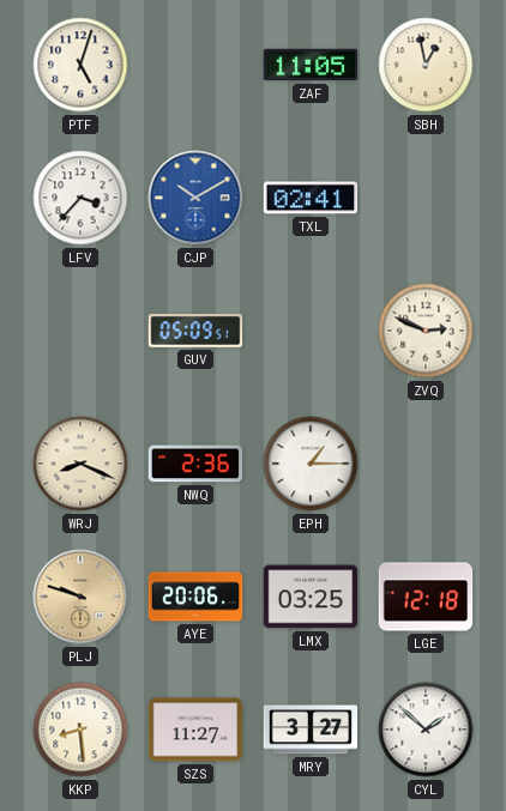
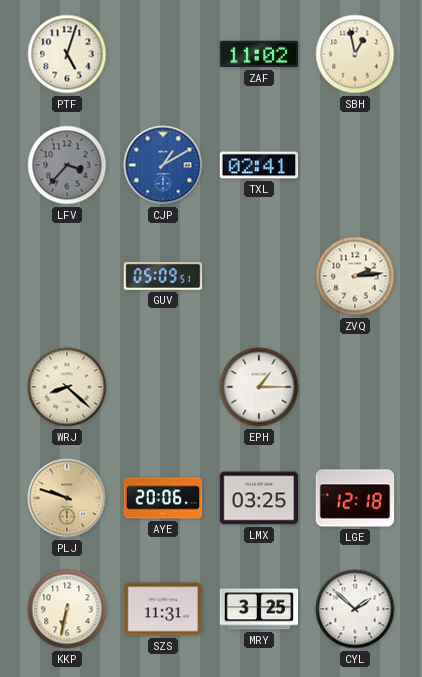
ZAF: 11:05 -> 11:02
LFV dial: white -> grey
CJP: 10:10 -> 1:10
ZVQ: 2:49 -> 2:14
WRJ: 8:19 -> 8:22
NWQ: 2:36 -> none
KKP: 8:29 -> 6:32
SZS: 11:27 -> 11:31
MRY: 3:27 -> 3:25
